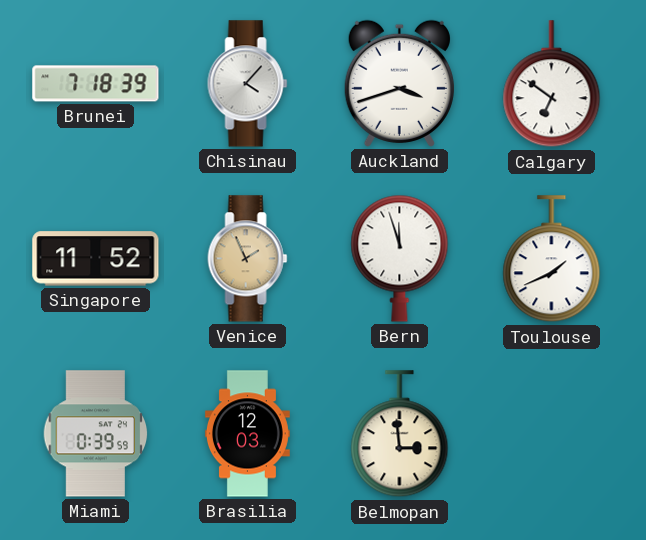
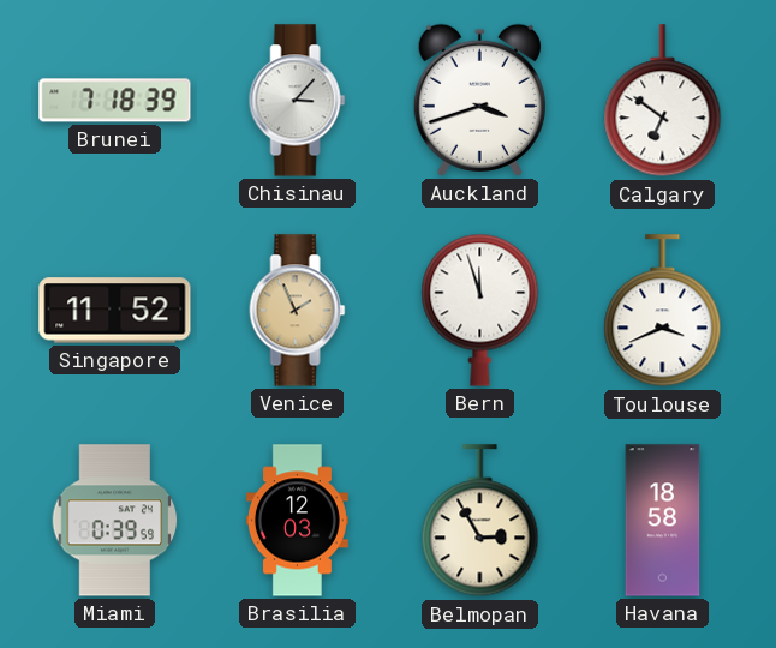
Chisinau: 4:07 -> 3:07
Toulouse: 1:41 -> 3:41
Belmopan: 2:59 -> 2:55
Havana: none -> 18:58
